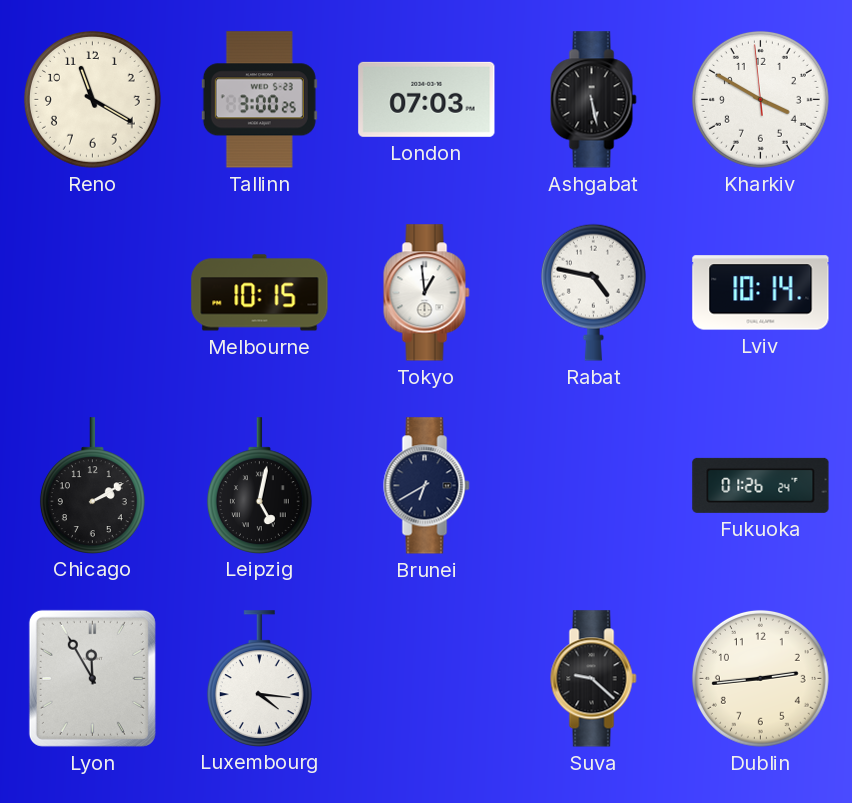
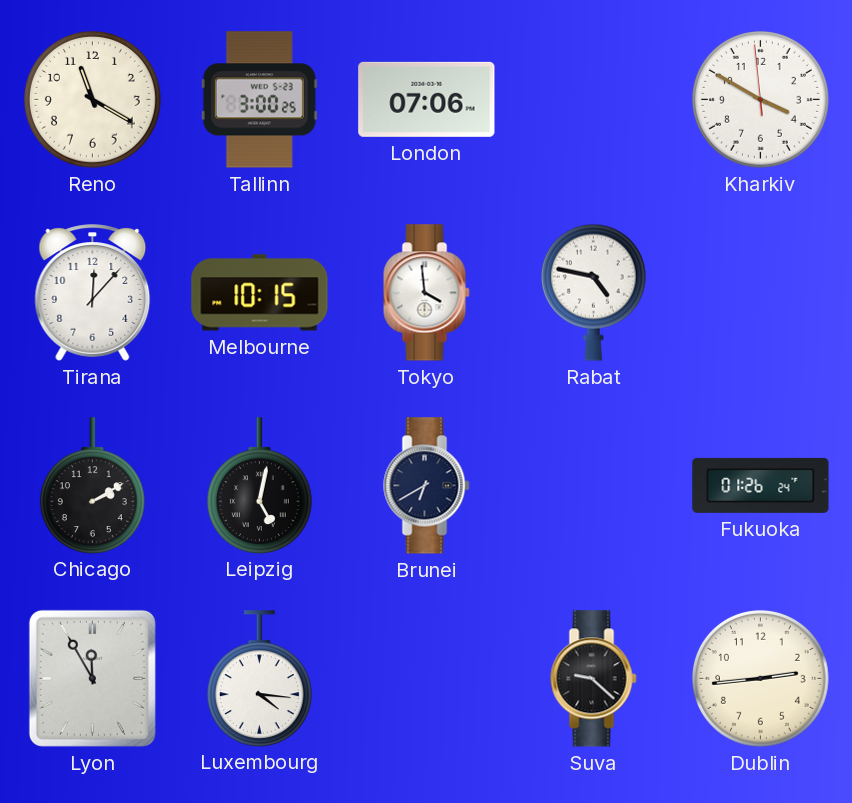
London: 07:03 -> 07:06
Ashgabat: 5:28 -> none
Tirana: none -> 12:07
Tokyo: 12:59 -> 3:59
Lviv: 10:14 -> none
